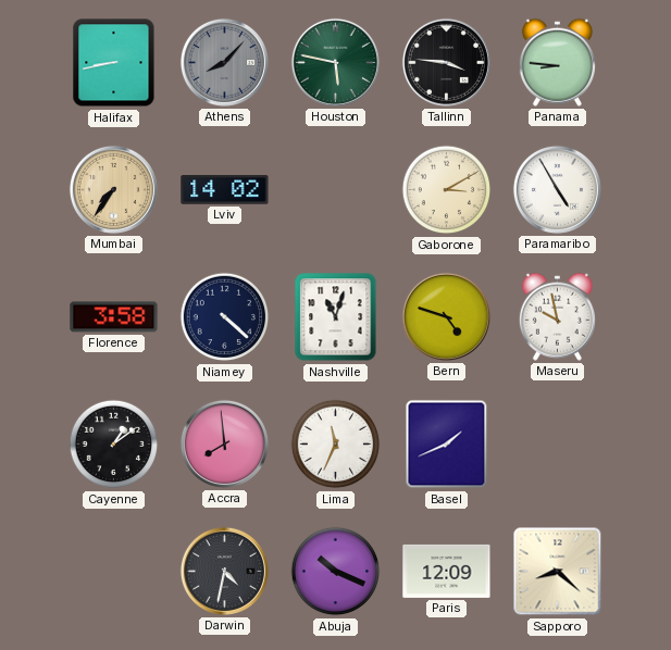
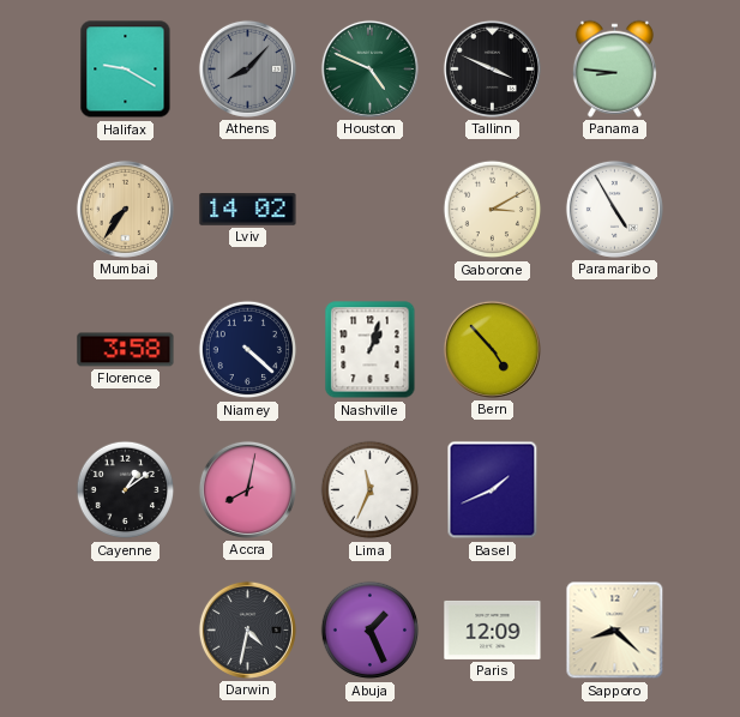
Halifax: 8:43 -> 9:20
Houston: 5:47 -> 4:49
Tallinn: 3:46 -> 3:49
Nashville: 11:03 -> 1:03
Bern: 4:48 -> 4:53
Maseru: 9:58 -> none
Accra: 7:59 -> 8:02
Abuja: 10:19 -> 1:26
